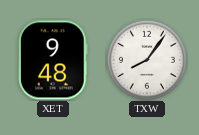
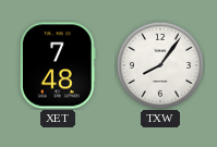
XET: 9:48 -> 7:48
